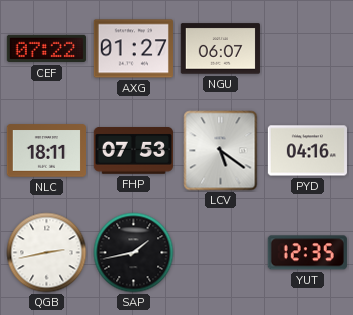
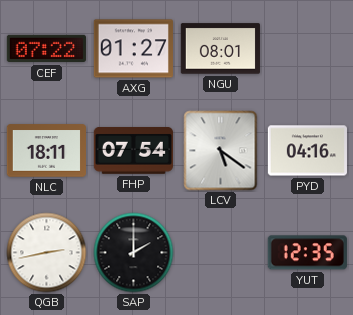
NGU: 06:07 -> 08:01
FHP: 07:53 -> 07:54
SAP: 1:43 -> 2:00
